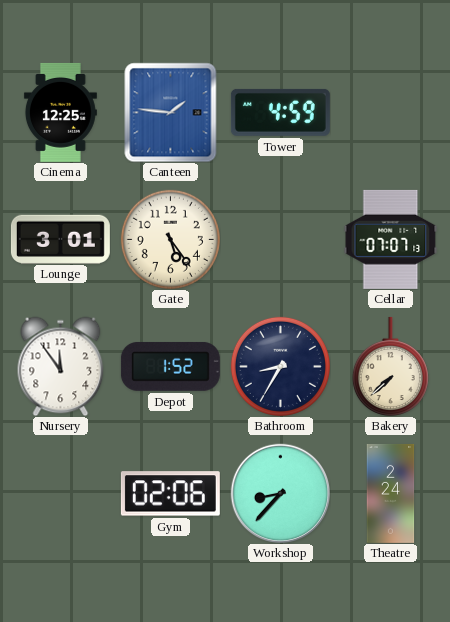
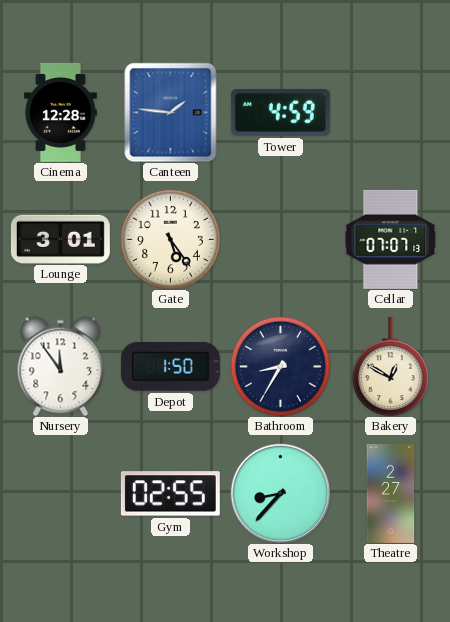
Cinema: 12:25 -> 12:28
Depot: 1:52 -> 1:50
Bakery: 7:38 -> 12:50
Gym: 02:06 -> 02:55
Theatre: 2:24 -> 2:27
